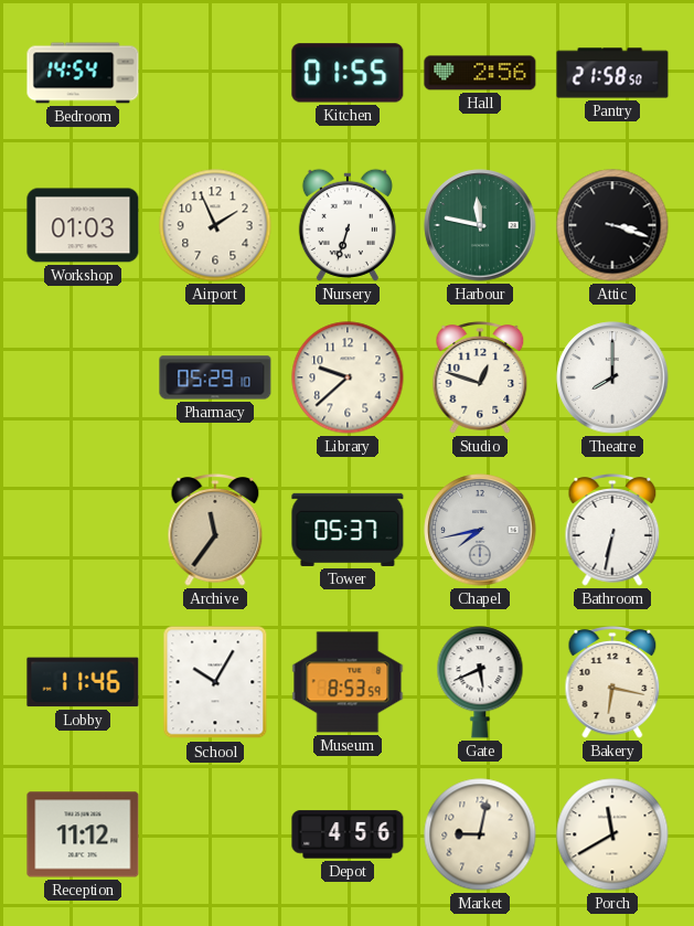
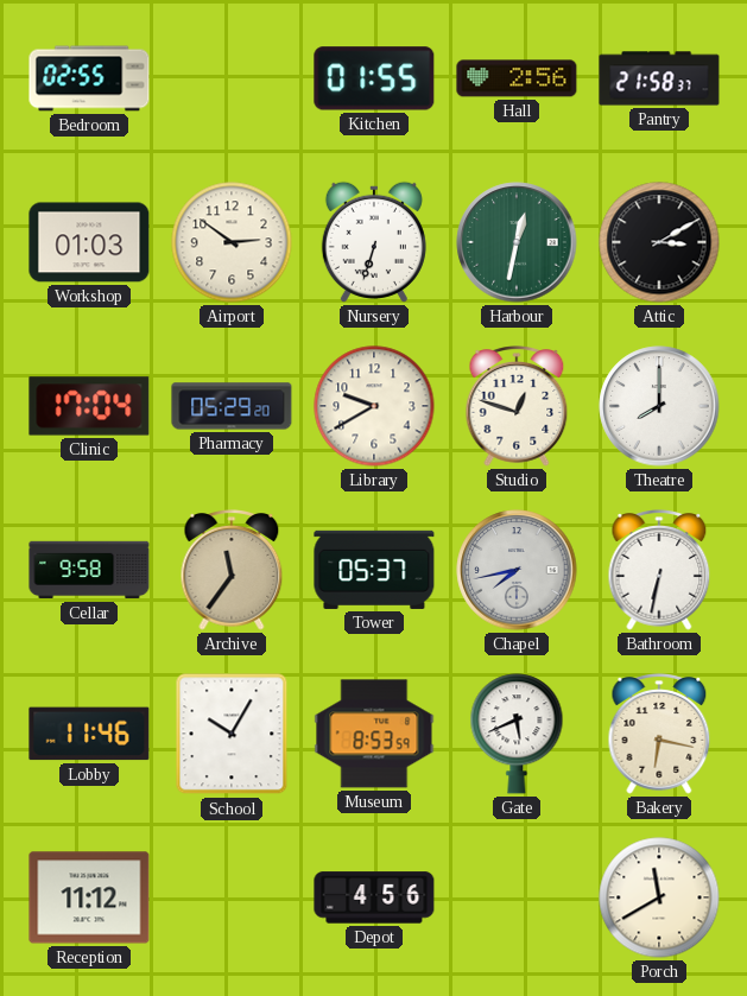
Bedroom: 14:54 -> 02:55
Pantry: 21:58:50 -> 21:58:37
Airport: 1:56 -> 2:51
Harbour: 11:47 -> 12:32
Attic: 3:18 -> 3:10
Clinic: none -> 17:04
Pharmacy: 05:29:10 -> 05:29:20
Library: 9:38 -> 9:40
Cellar: none -> 9:58
Market: 9:02 -> none
